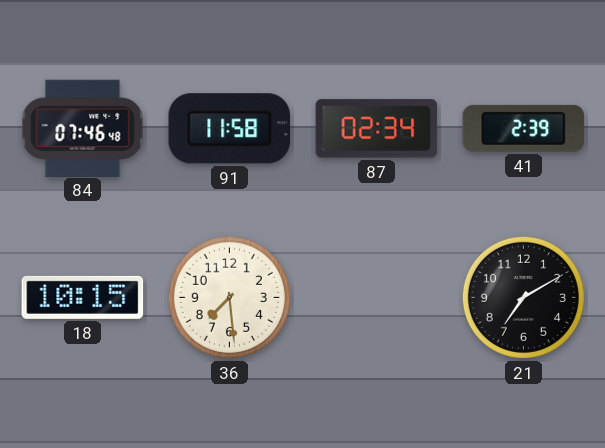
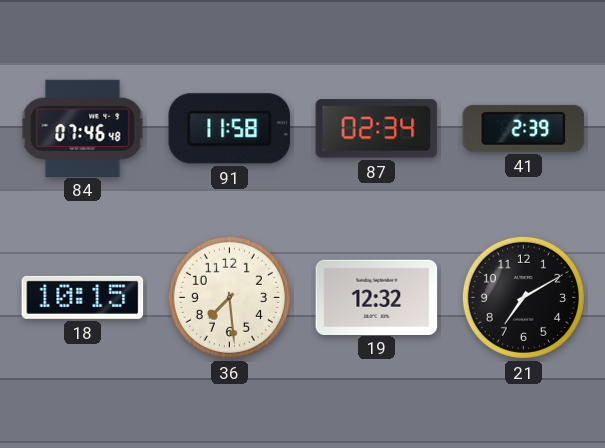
19: none -> 12:32
